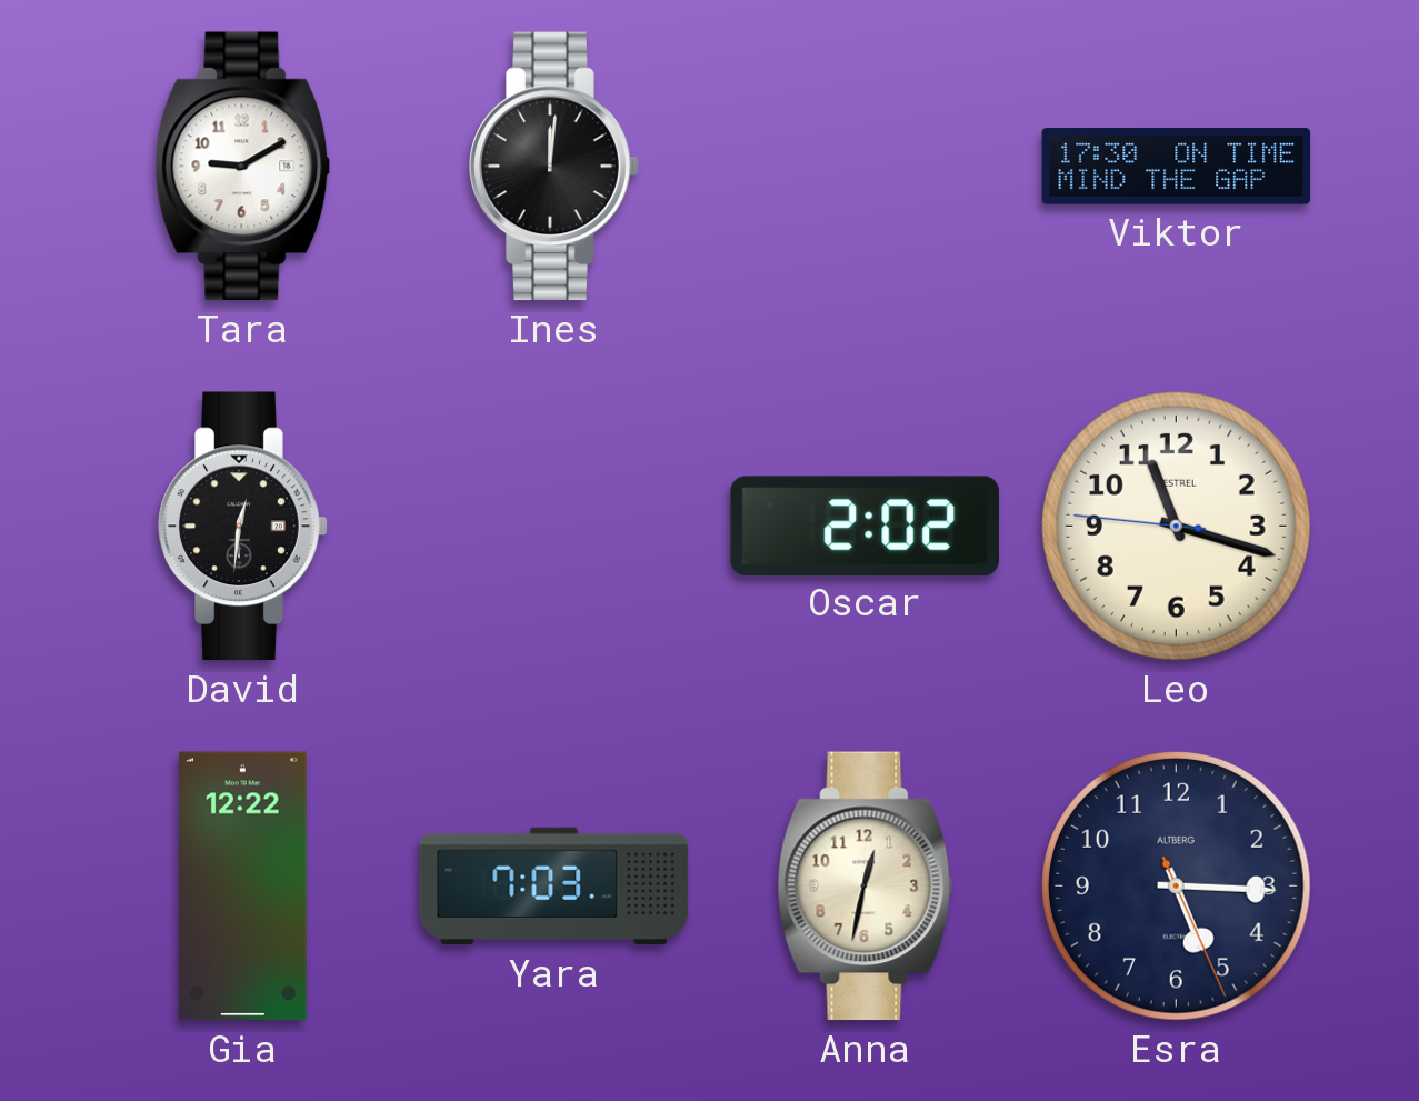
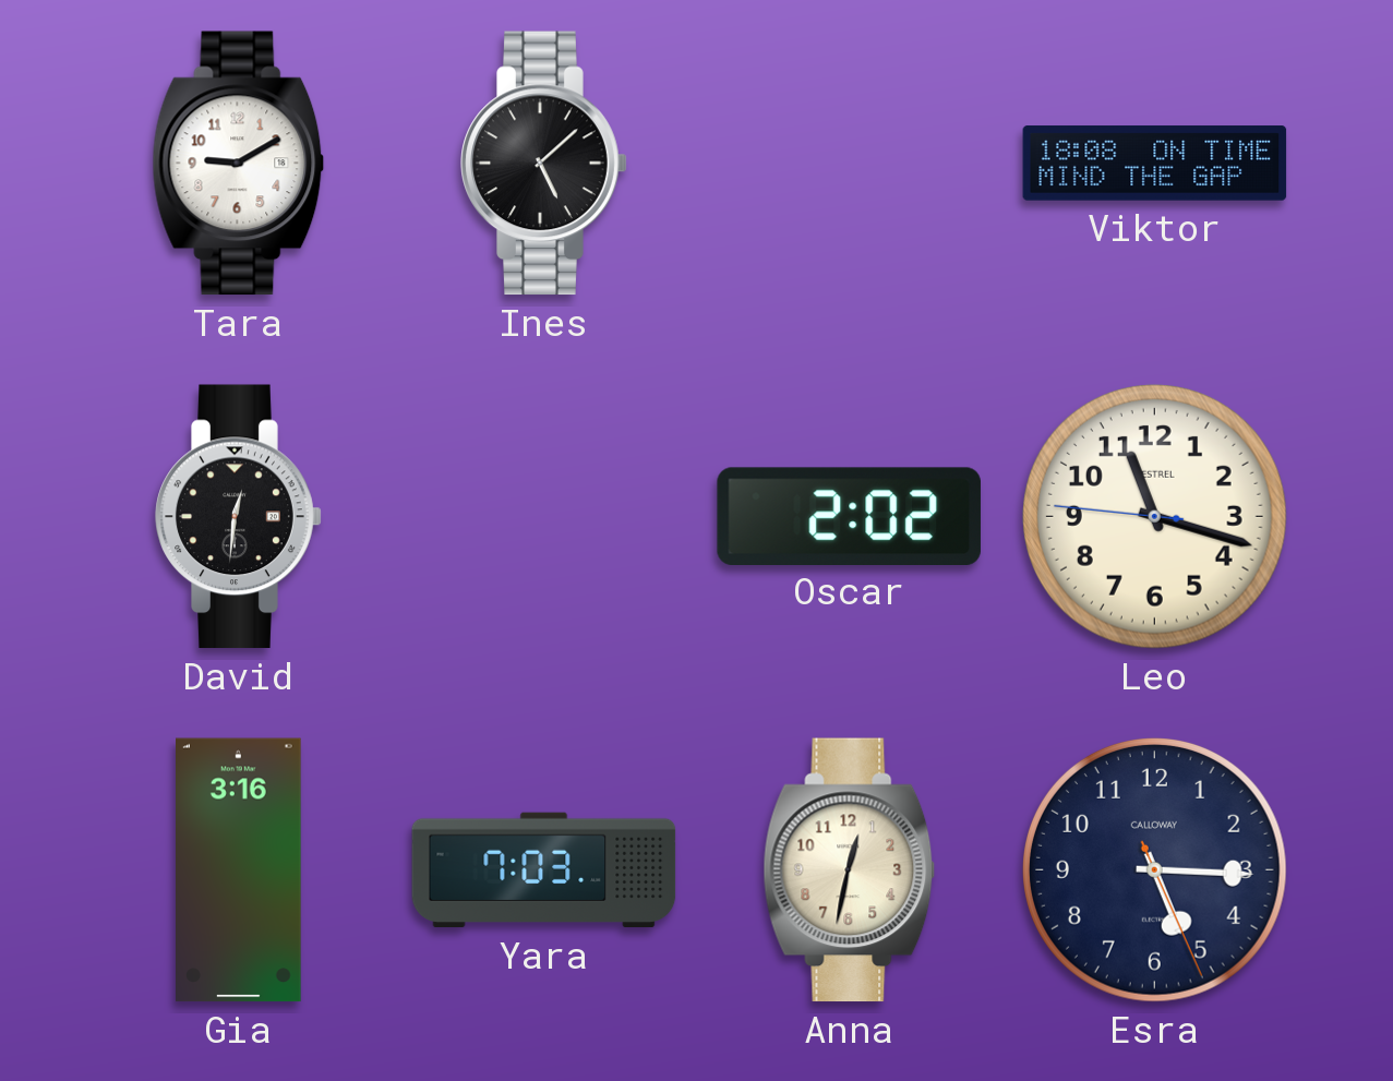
Ines: 12:01 -> 5:08
Viktor: 17:30 -> 18:08
Gia: 12:22 -> 3:16
Esra brand: ALTBERG -> CALLOWAY
